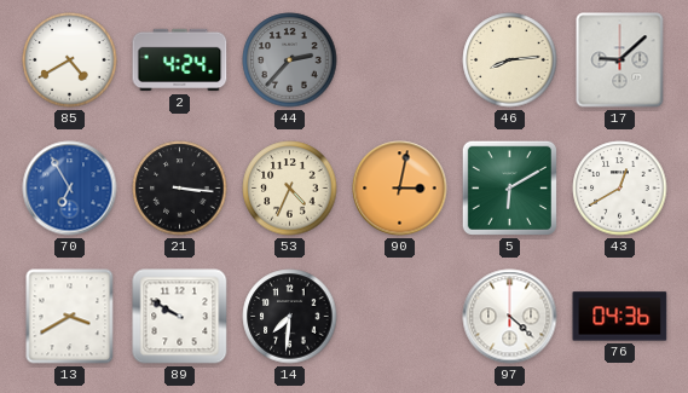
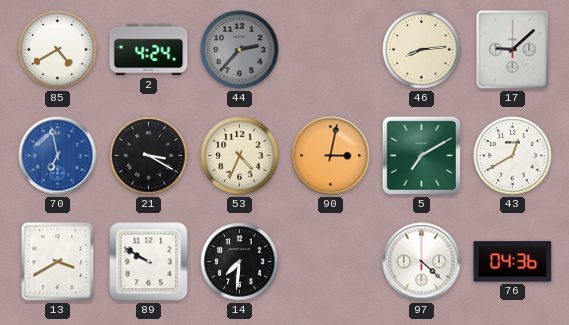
70: 6:55 -> 6:58
21: 3:16 -> 3:20
5: 6:10 -> 7:10
